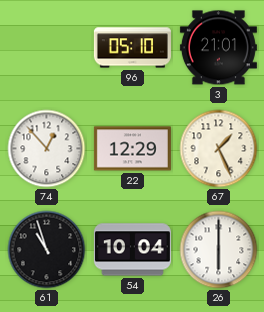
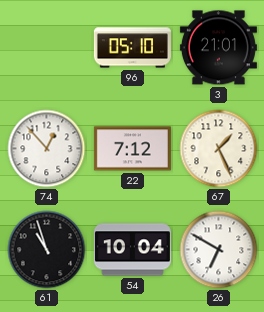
22: 12:29 -> 7:12
26: 6:00 -> 6:50
